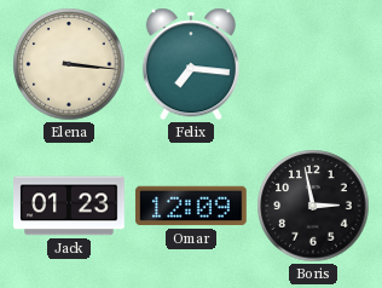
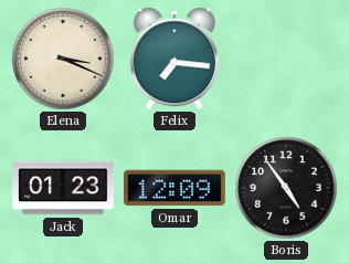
Elena: 3:16 -> 3:19
Boris: 2:58 -> 4:54
